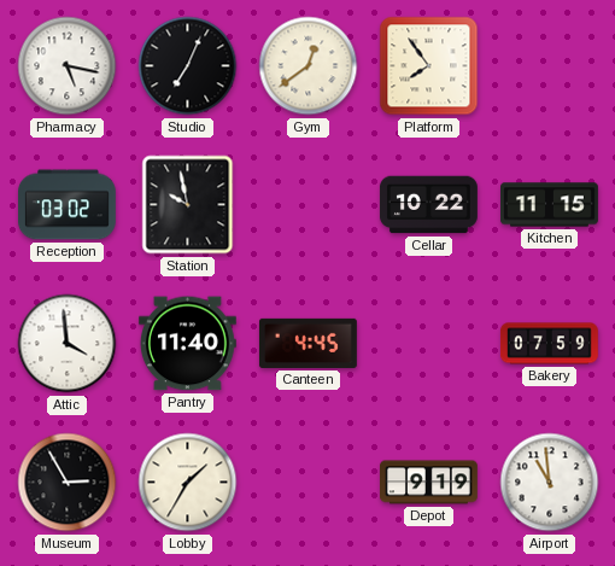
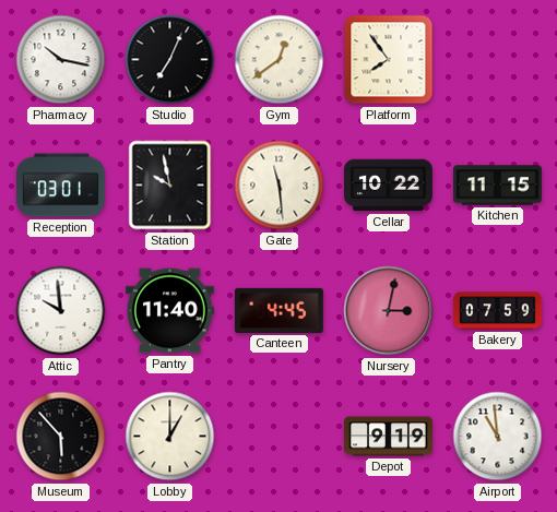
Pharmacy: 5:17 -> 10:17
Reception: 03:02 -> 03:01
Gate: none -> 11:29
Attic: 3:59 -> 9:59
Nursery: none -> 3:02
Museum: 2:55 -> 5:53
Lobby: 1:35 -> 1:00
